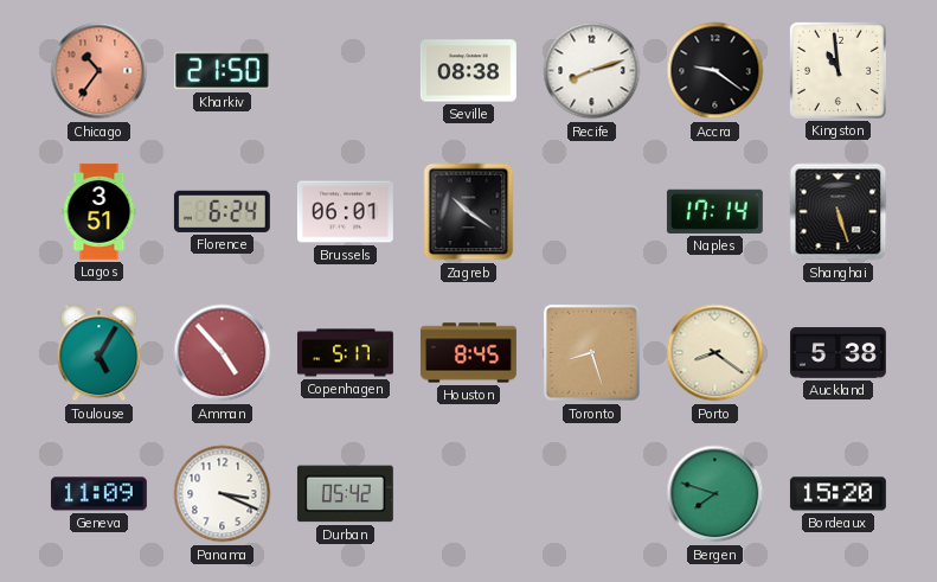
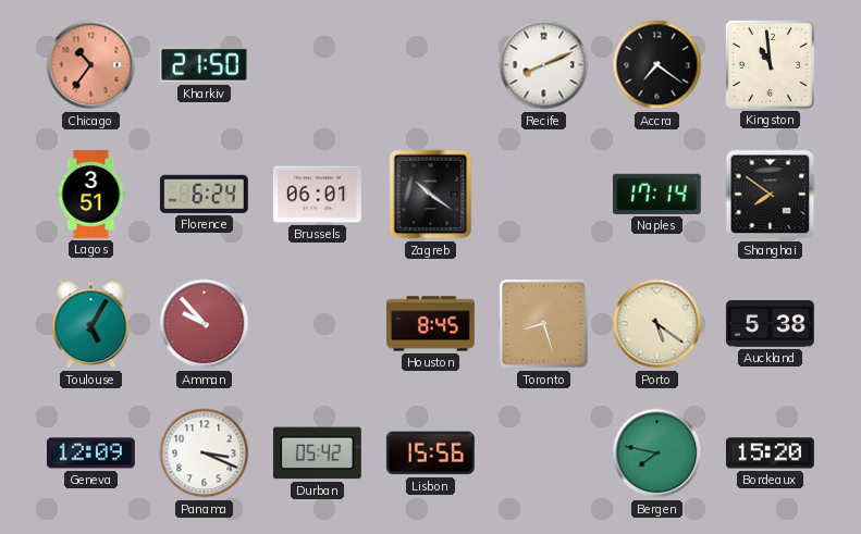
Seville: 08:38 -> none
Recife: 8:12 -> 8:11
Accra: 9:21 -> 7:21
Shanghai: 5:27 -> 7:51
Amman: 4:53 -> 9:53
Copenhagen: 5:17 -> none
Porto: 8:21 -> 5:21
Geneva: 11:09 -> 12:09
Lisbon: none -> 15:56
Bergen: 7:48 -> 7:47
